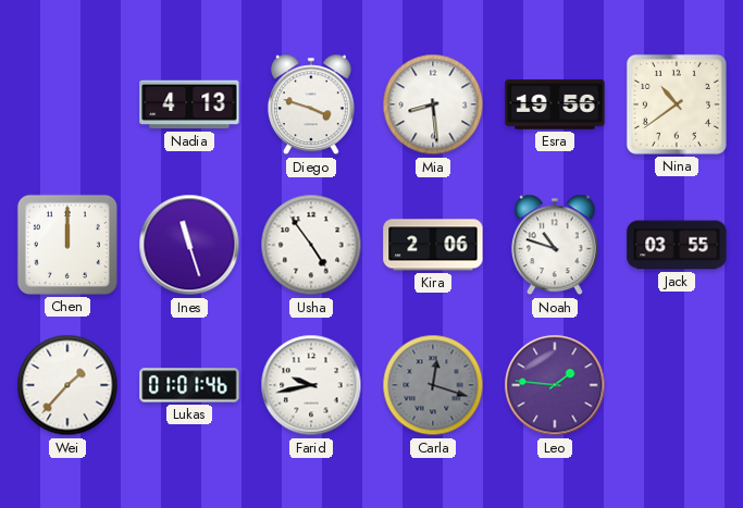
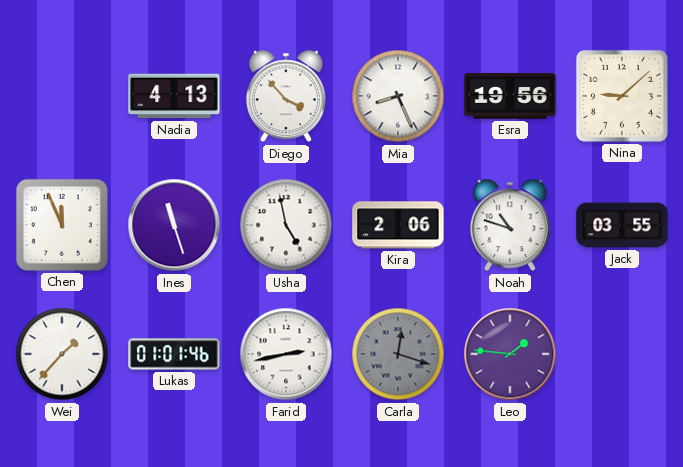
Diego: 3:48 -> 3:53
Mia: 8:29 -> 8:26
Nina: 10:39 -> 9:08
Chen: 12:00 -> 11:56
Usha: 4:54 -> 4:58
Farid: 9:43 -> 2:43
